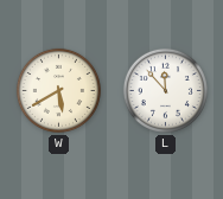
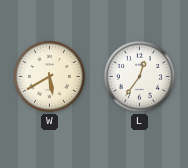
L: 11:53 -> 12:36
